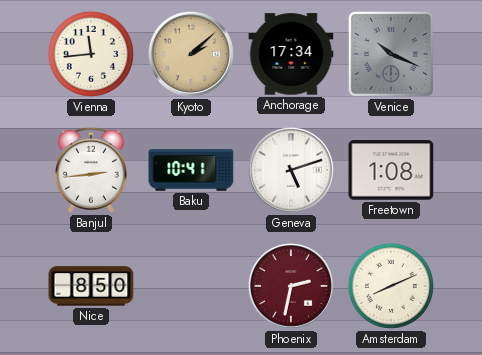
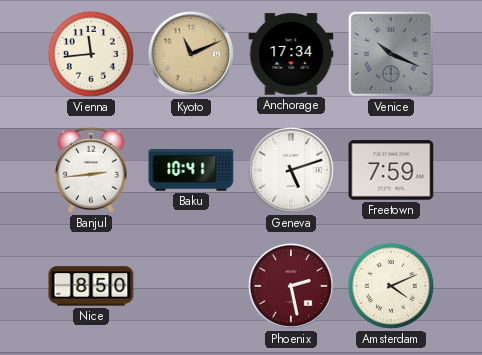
Kyoto: 2:08 -> 11:11
Freetown: 1:08 -> 7:59
Phoenix: 2:32 -> 2:28
Amsterdam: 8:11 -> 4:11
